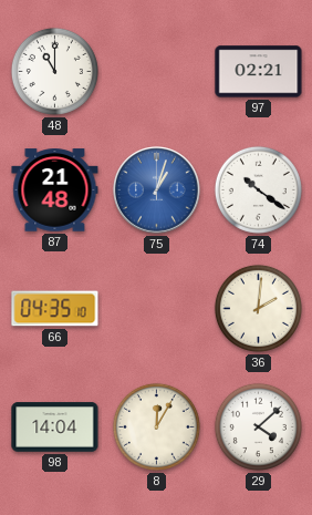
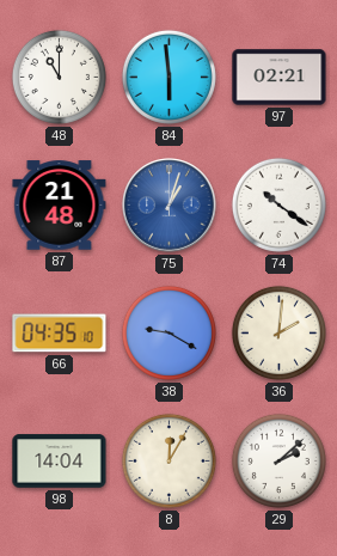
84: none -> 5:59
38: none -> 9:20
29: 4:08 -> 2:08
